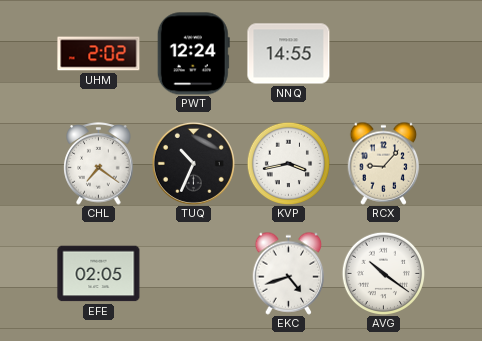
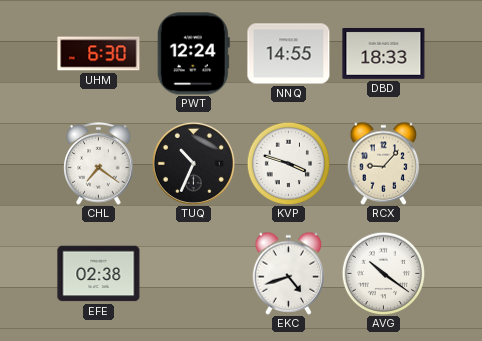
UHM: 2:02 -> 6:30
DBD: none -> 18:33
KVP: 3:43 -> 3:48
EFE: 02:05 -> 02:38
